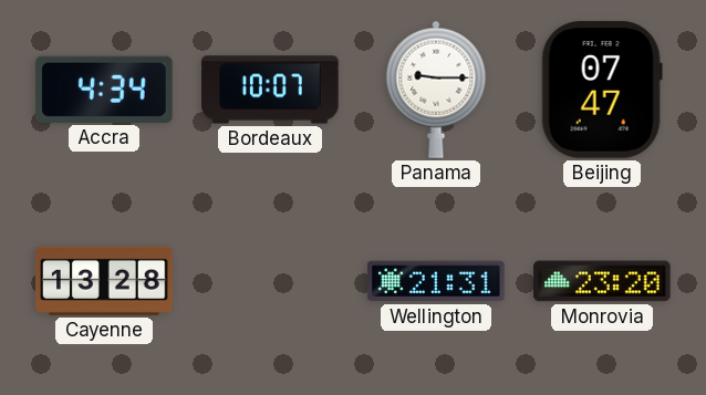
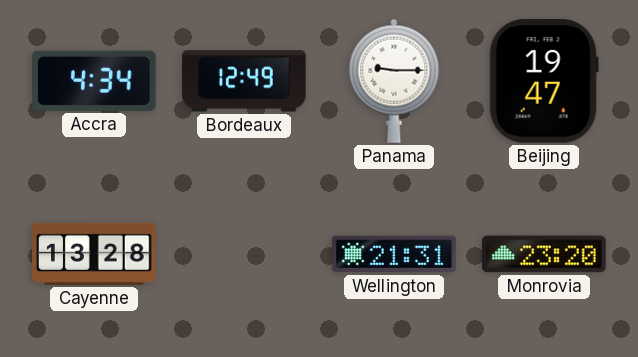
Bordeaux: 10:07 -> 12:49
Beijing: 07:47 -> 19:47
